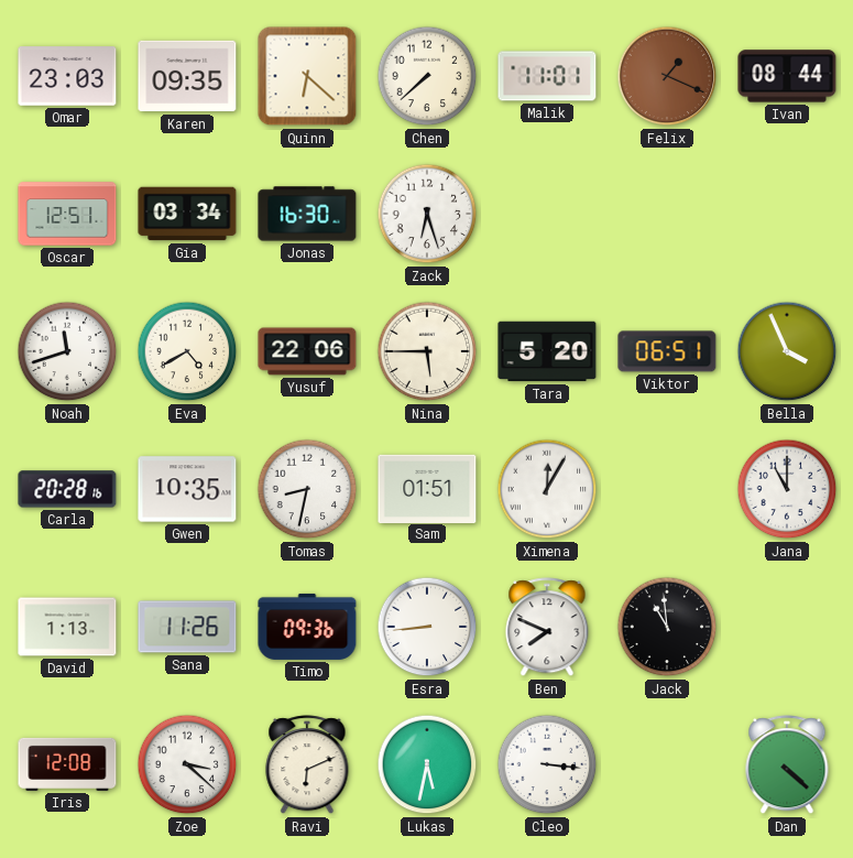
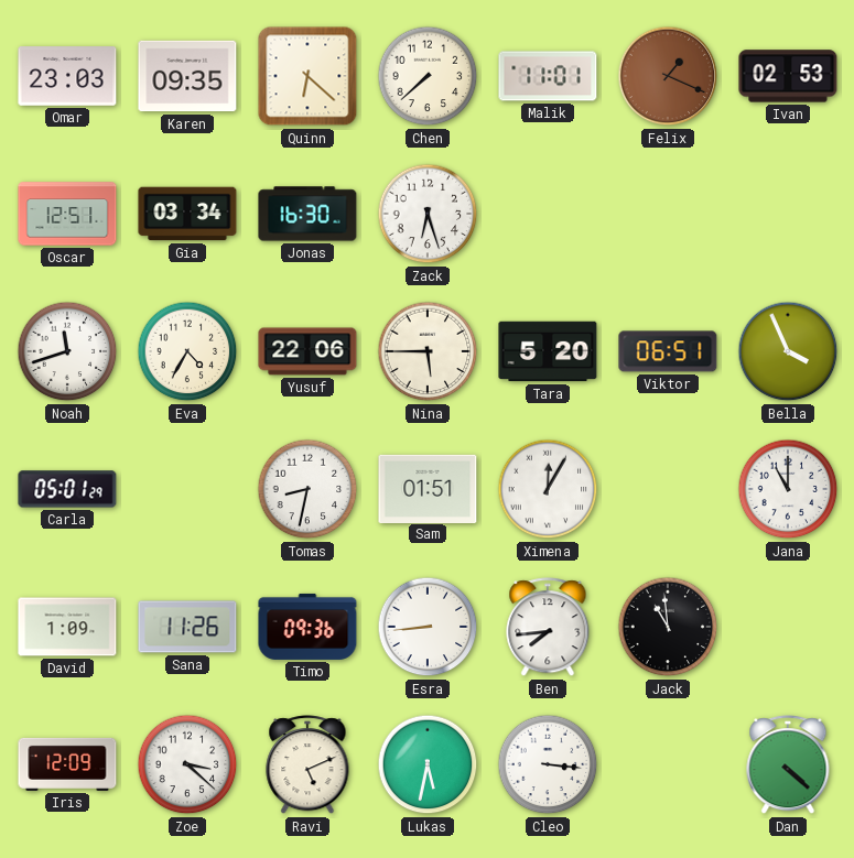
Ivan: 08:44 -> 02:53
Eva: 4:40 -> 4:35
Carla: 20:28 -> 05:01
Gwen: 10:35 -> none
David: 1:13 -> 1:09
Ben: 7:49 -> 7:44
Iris: 12:08 -> 12:09
Ravi: 6:11 -> 5:11
